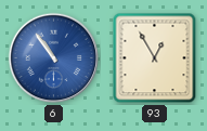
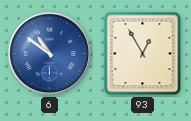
6: 10:54 -> 10:51
